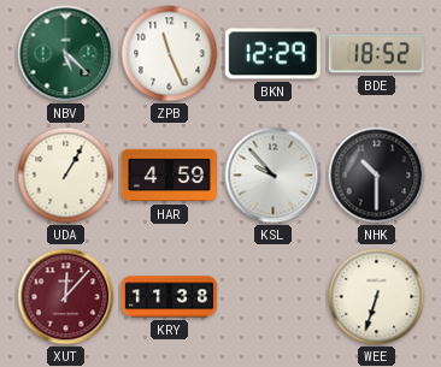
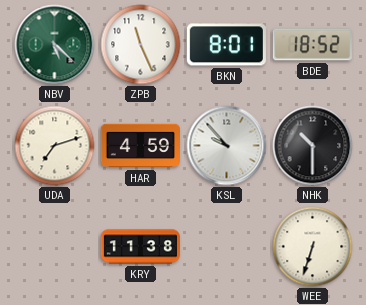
BKN: 12:29 -> 8:01
UDA: 1:05 -> 7:12
XUT: 12:07 -> none
